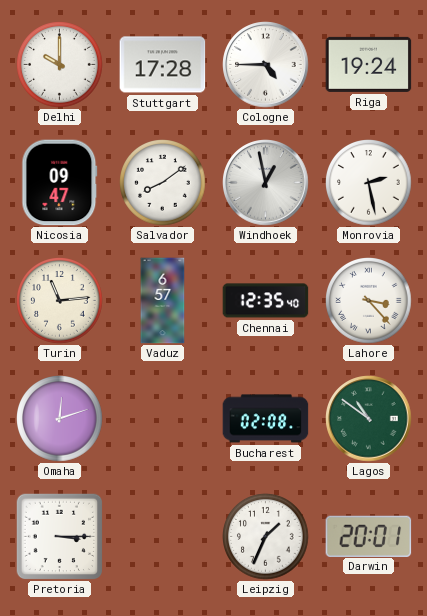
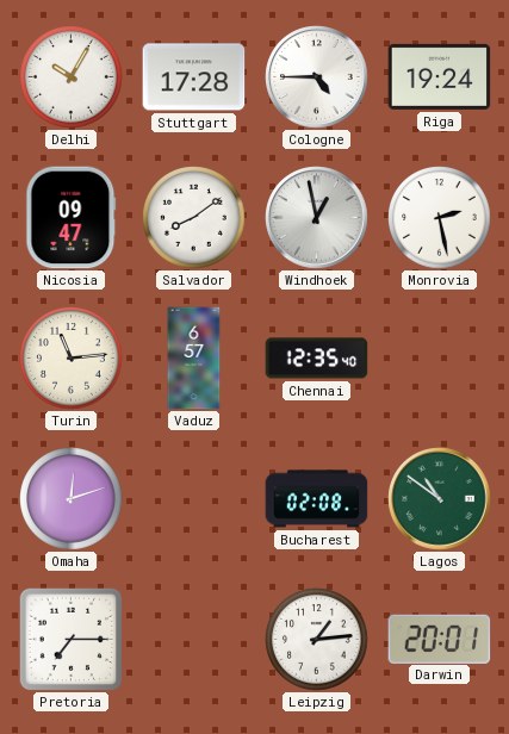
Delhi: 10:00 -> 10:05
Lahore: 3:23 -> none
Pretoria: 3:15 -> 7:15
Leipzig: 1:34 -> 1:14
